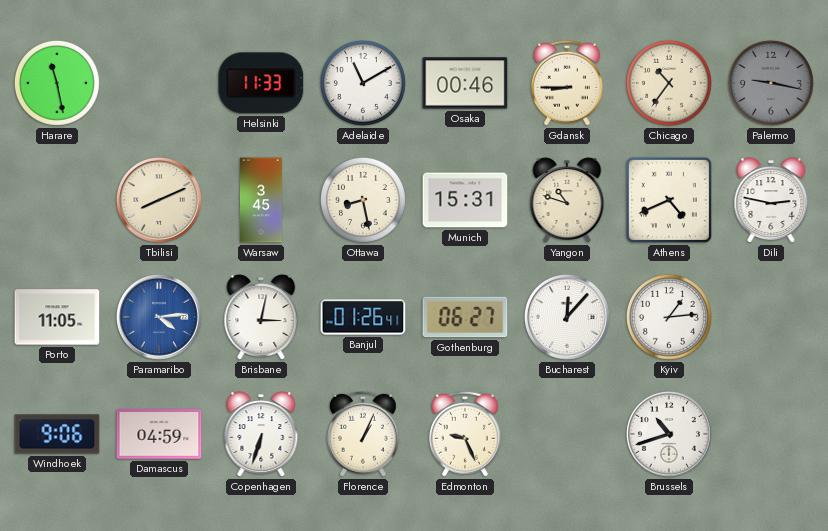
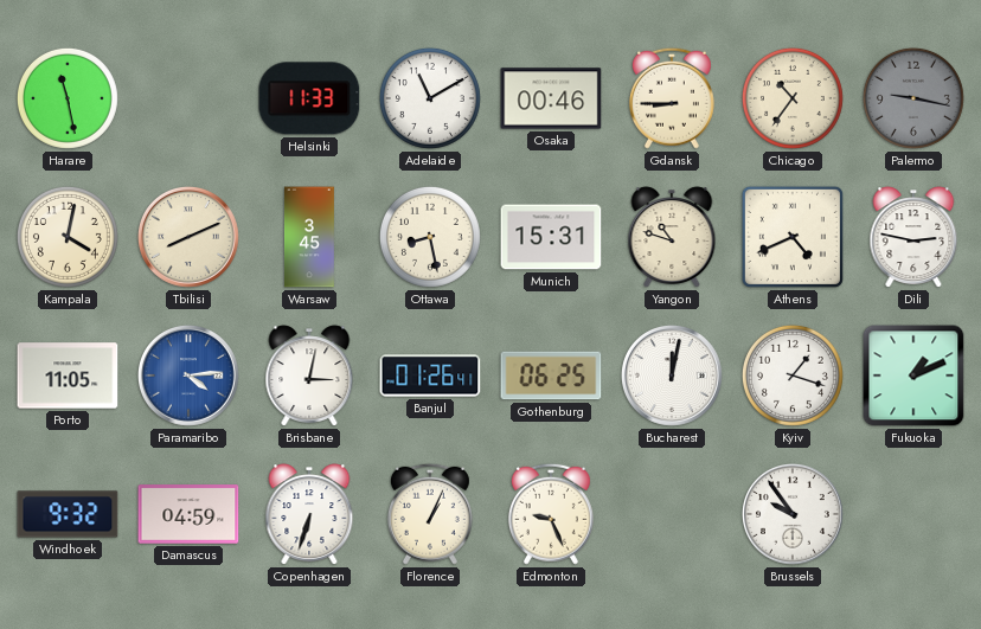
Kampala: none -> 4:02
Gothenburg: 06:27 -> 06:25
Bucharest: 12:07 -> 12:02
Kyiv: 1:14 -> 1:18
Fukuoka: none -> 1:11
Windhoek: 9:06 -> 9:32
Brussels: 10:42 -> 9:54
